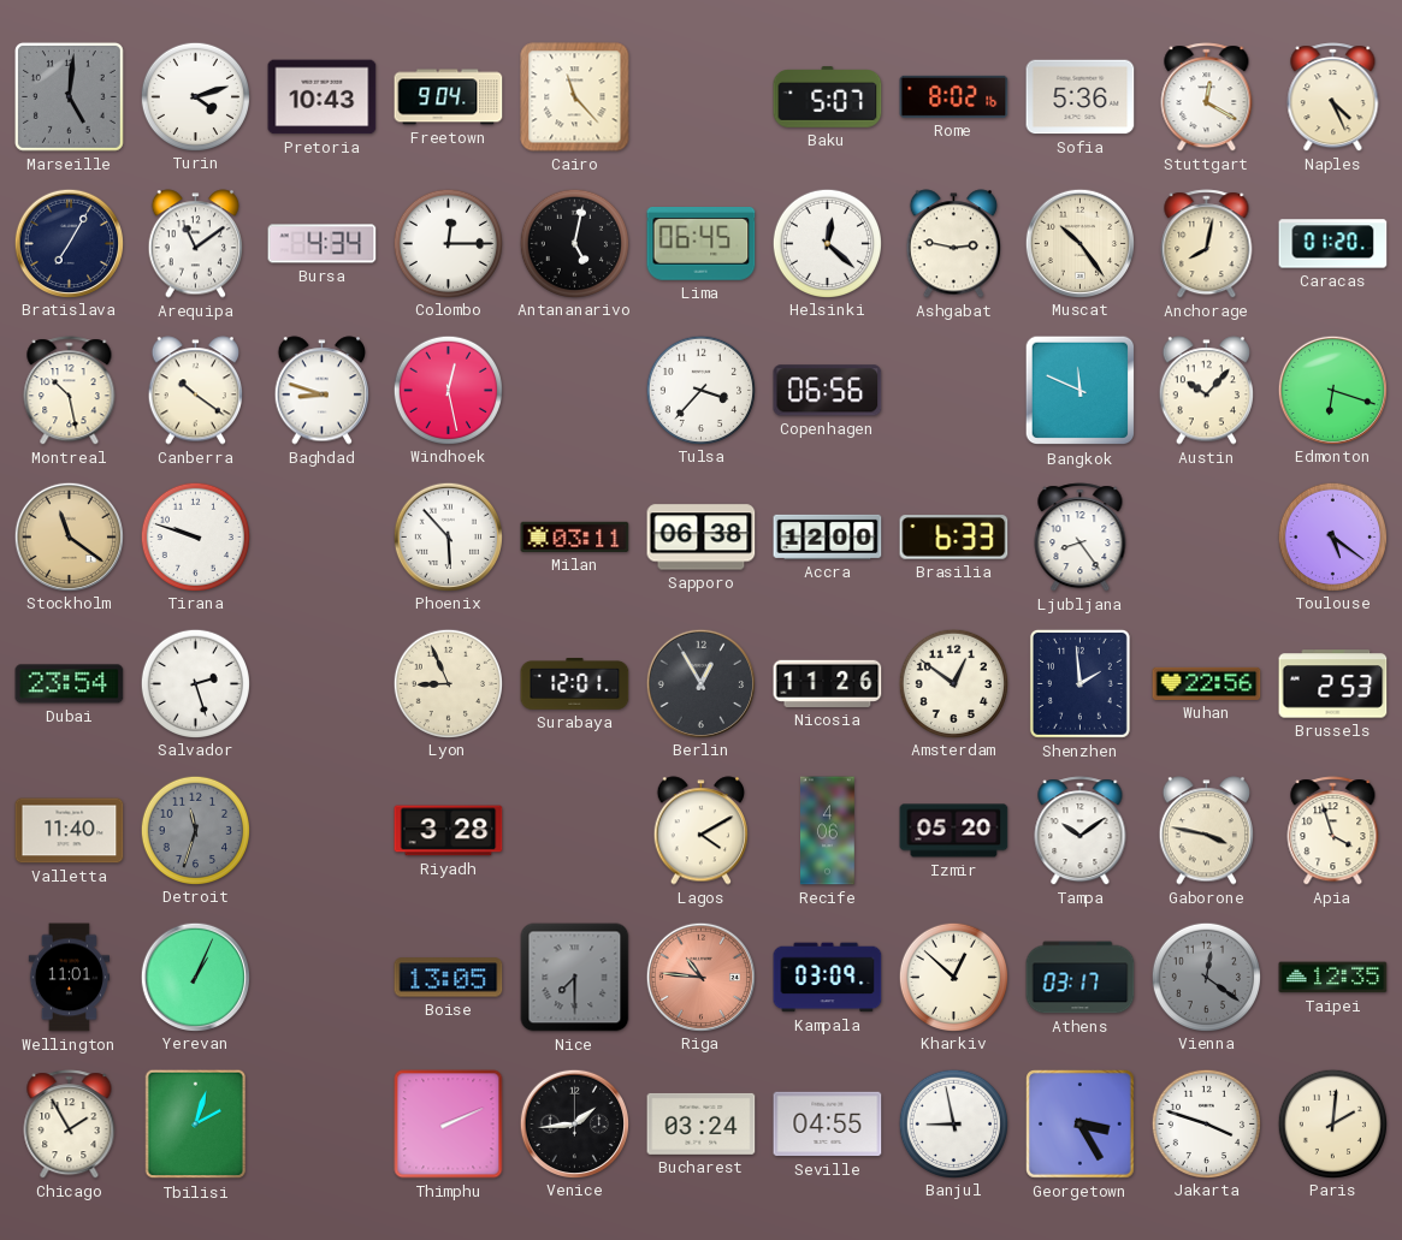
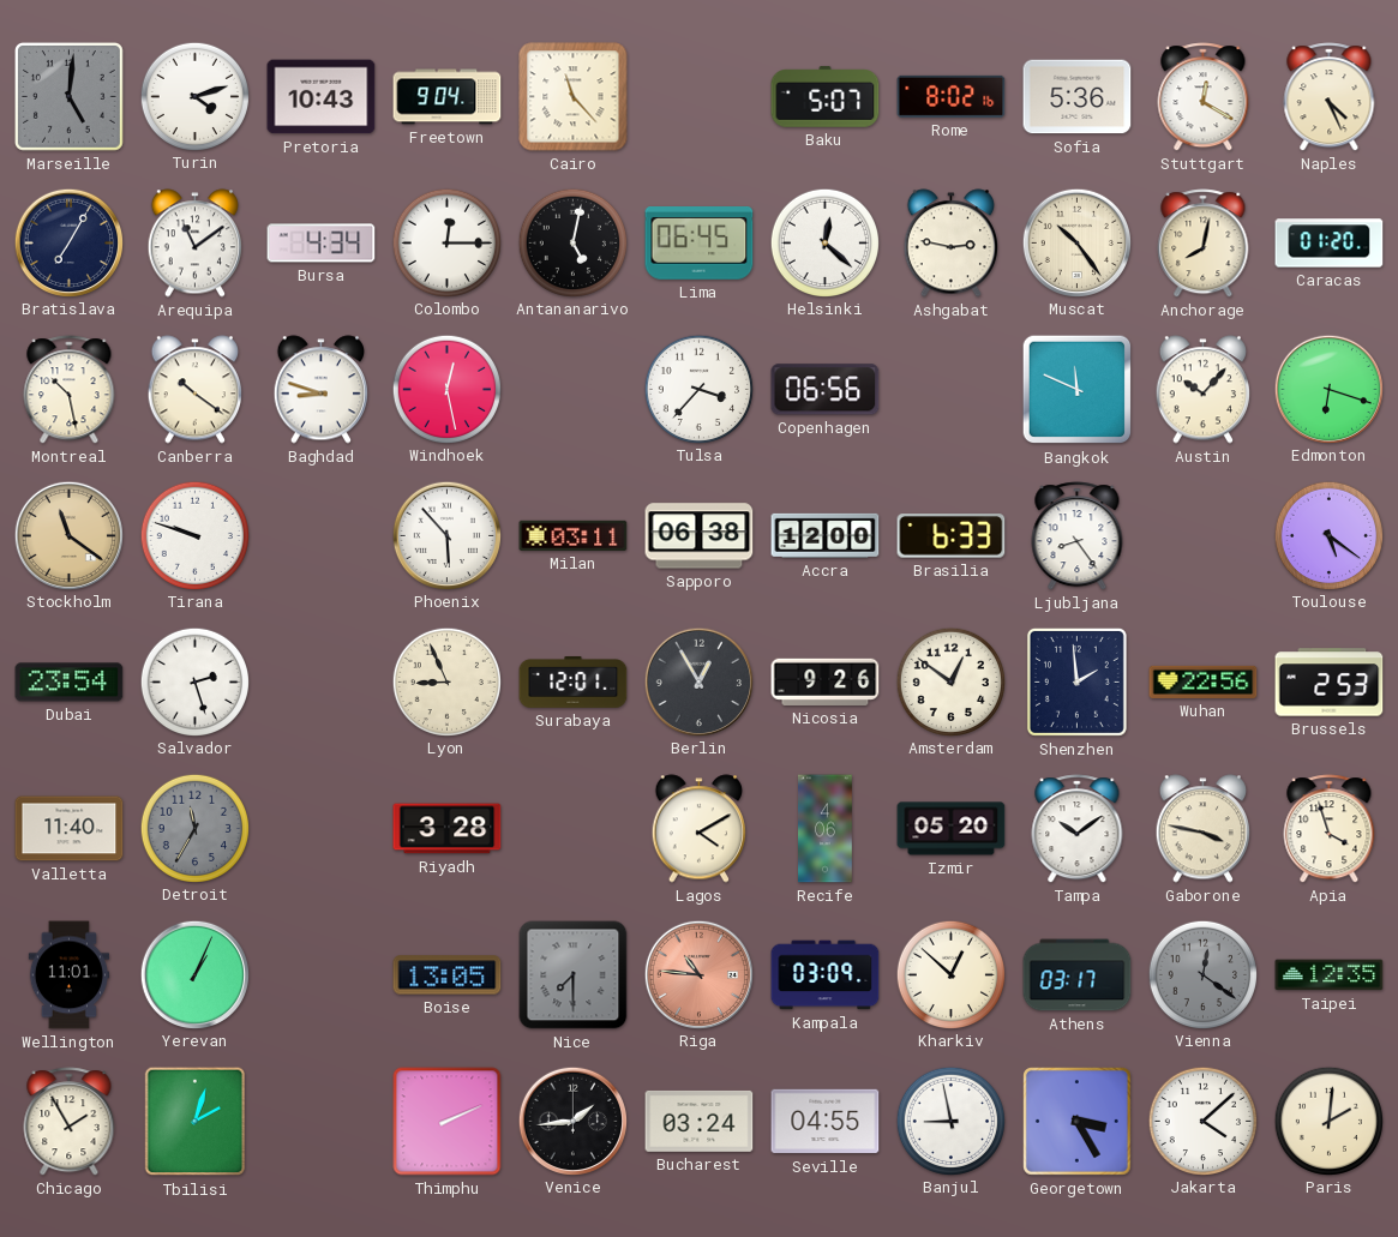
Nicosia: 11:26 -> 9:26
Detroit: 11:33 -> 11:35
Jakarta: 3:48 -> 4:08
